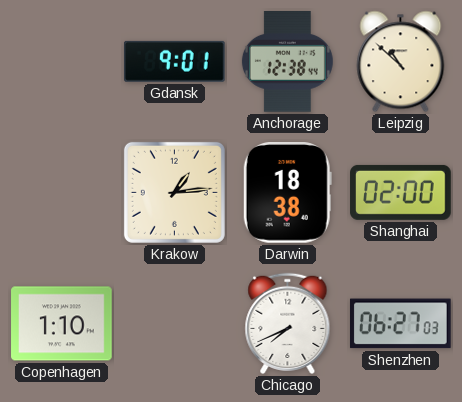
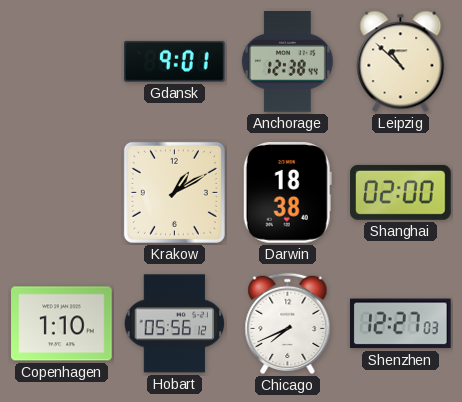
Krakow: 1:14 -> 1:10
Hobart: none -> 05:56
Shenzhen: 06:27 -> 12:27
